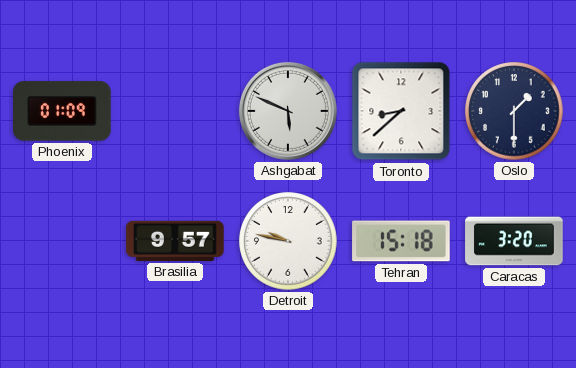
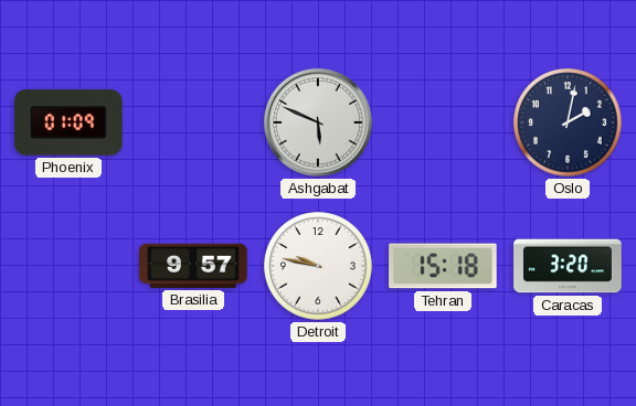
Toronto: 8:38 -> none
Oslo: 1:30 -> 2:02
